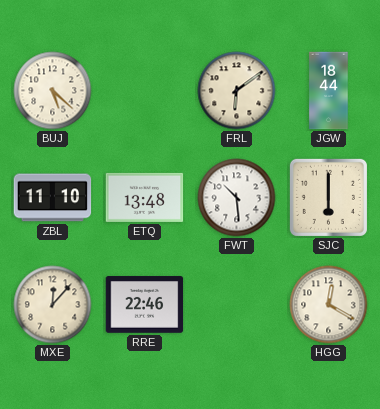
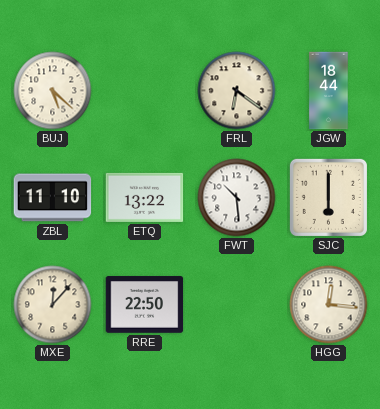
FRL: 6:09 -> 6:21
ETQ: 13:48 -> 13:22
RRE: 22:46 -> 22:50
HGG: 12:20 -> 12:16
